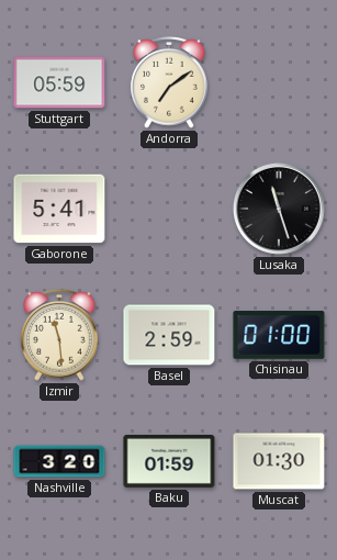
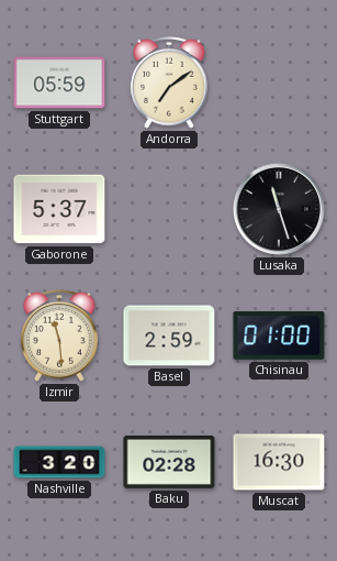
Gaborone: 5:41 -> 5:37
Baku: 01:59 -> 02:28
Muscat: 01:30 -> 16:30
